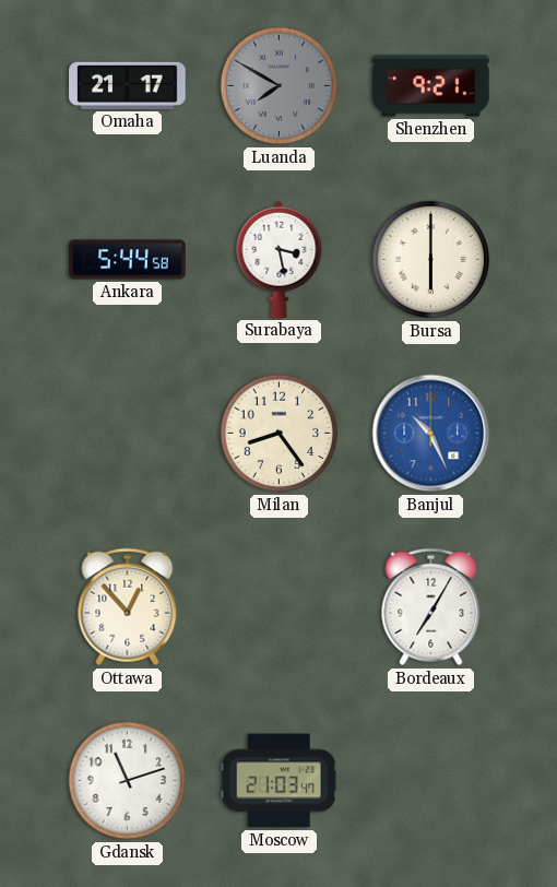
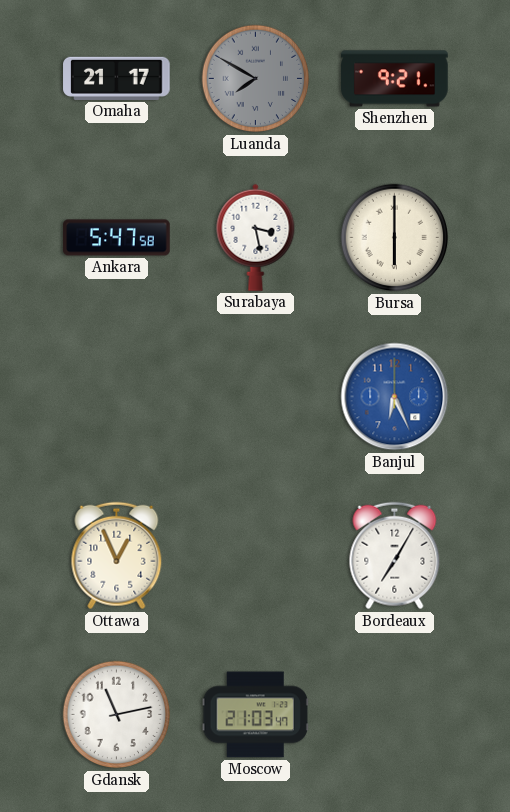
Ankara: 5:44 -> 5:47
Milan: 8:24 -> none
Banjul: 10:26 -> 6:26
Ottawa: 12:53 -> 12:56
Gdansk: 11:12 -> 11:13
